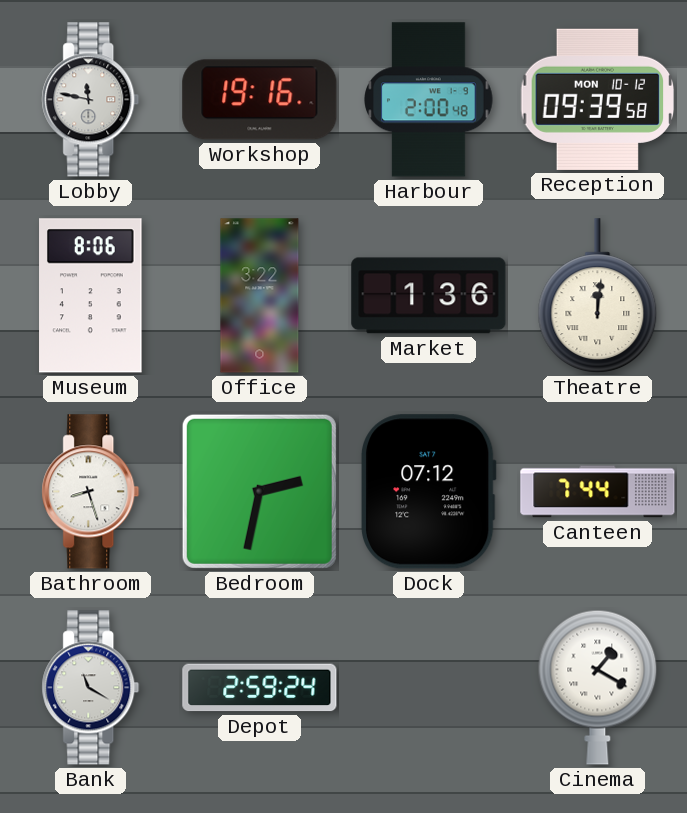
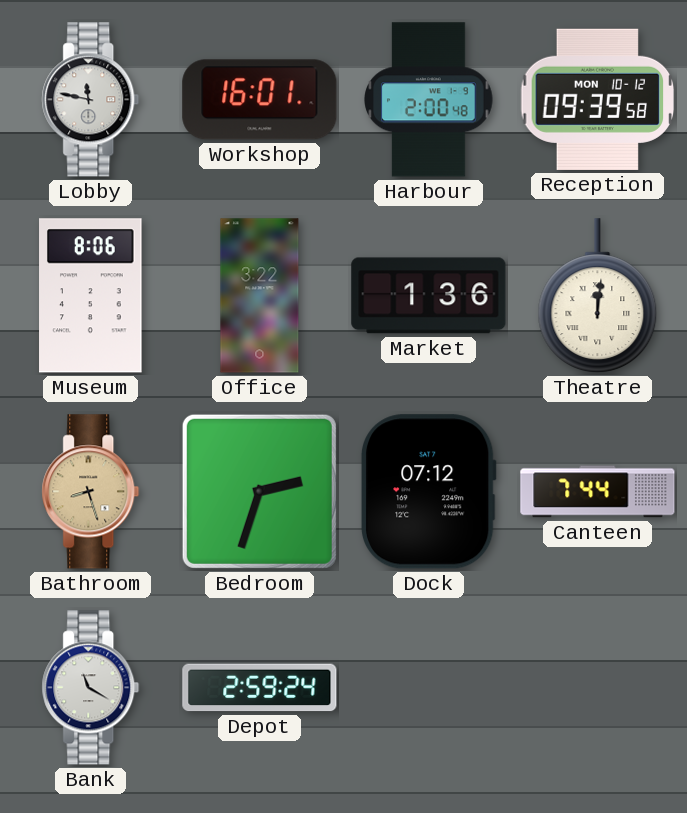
Workshop: 19:16 -> 16:01
Bathroom dial: white -> champagne
Bedroom: 2:32 -> 2:33
Cinema: 1:20 -> none
